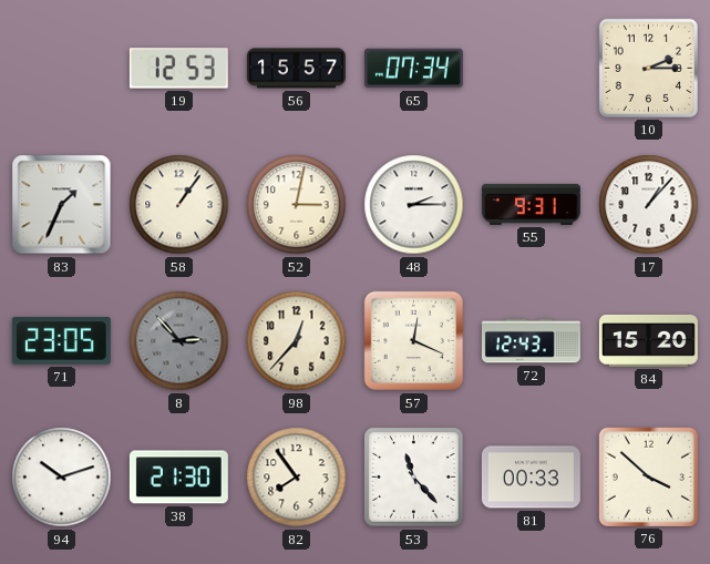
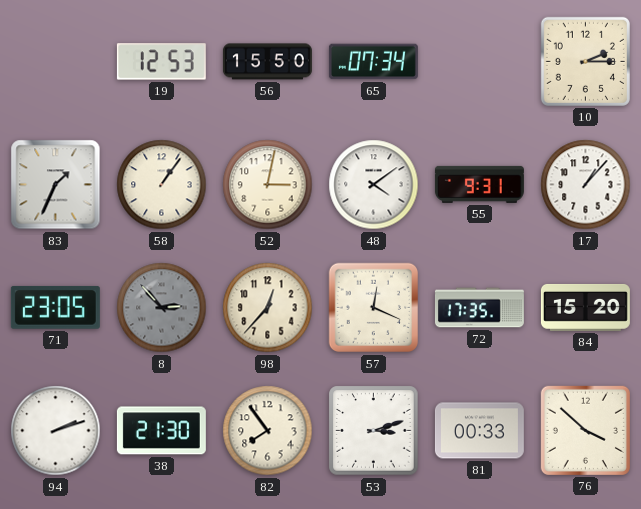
56: 15:57 -> 15:50
48: 2:15 -> 4:09
72: 12:43 -> 17:35
94: 10:12 -> 2:12
53: 11:23 -> 3:12
